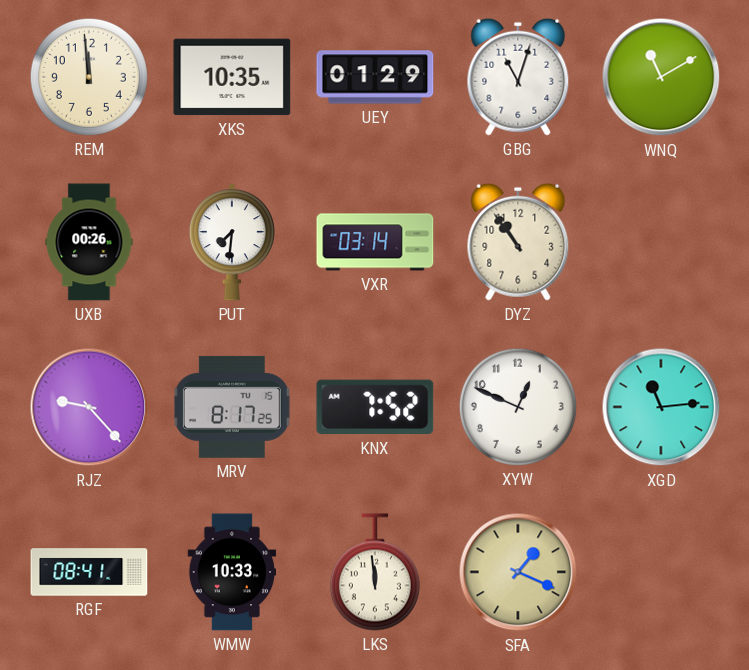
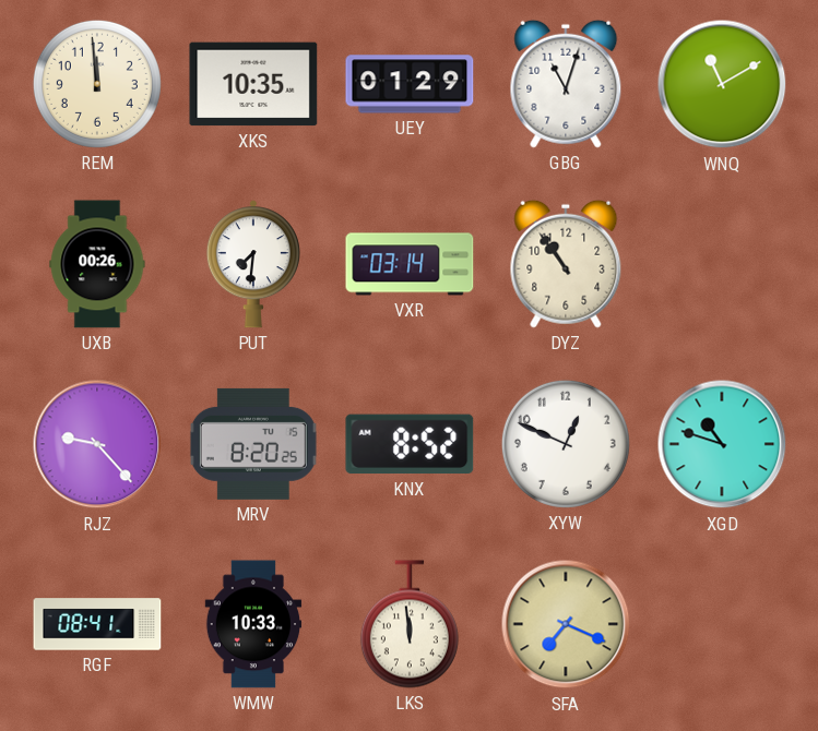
MRV: 8:17 -> 8:20
KNX: 7:52 -> 8:52
XGD: 11:14 -> 10:48
SFA: 1:19 -> 7:19
